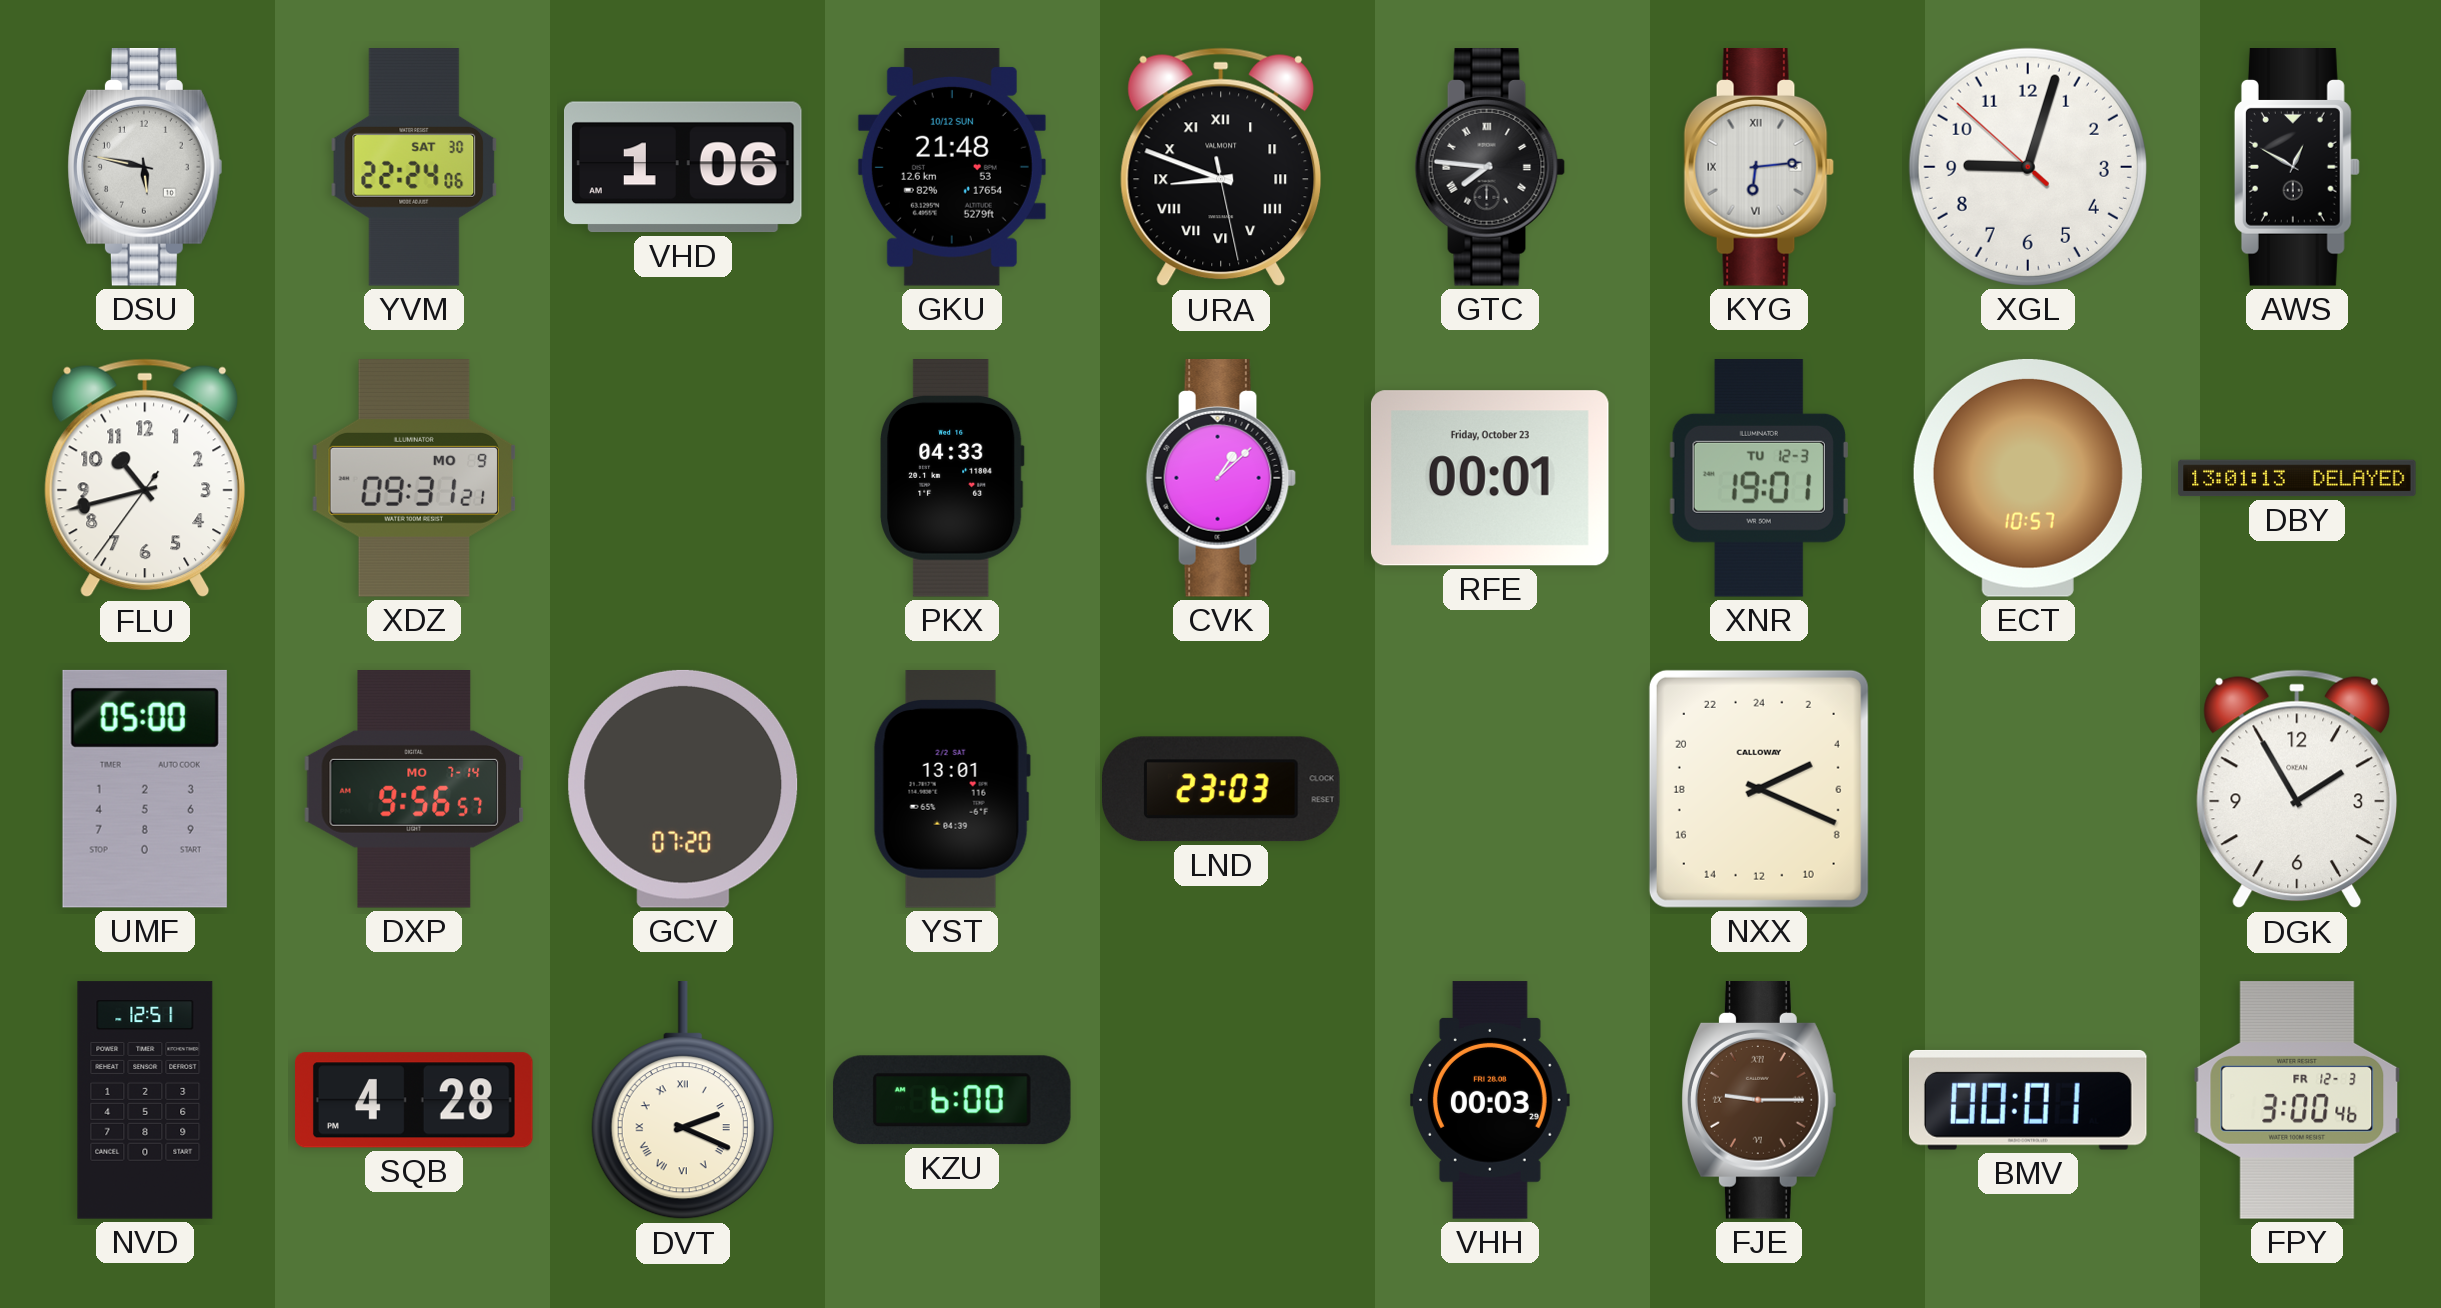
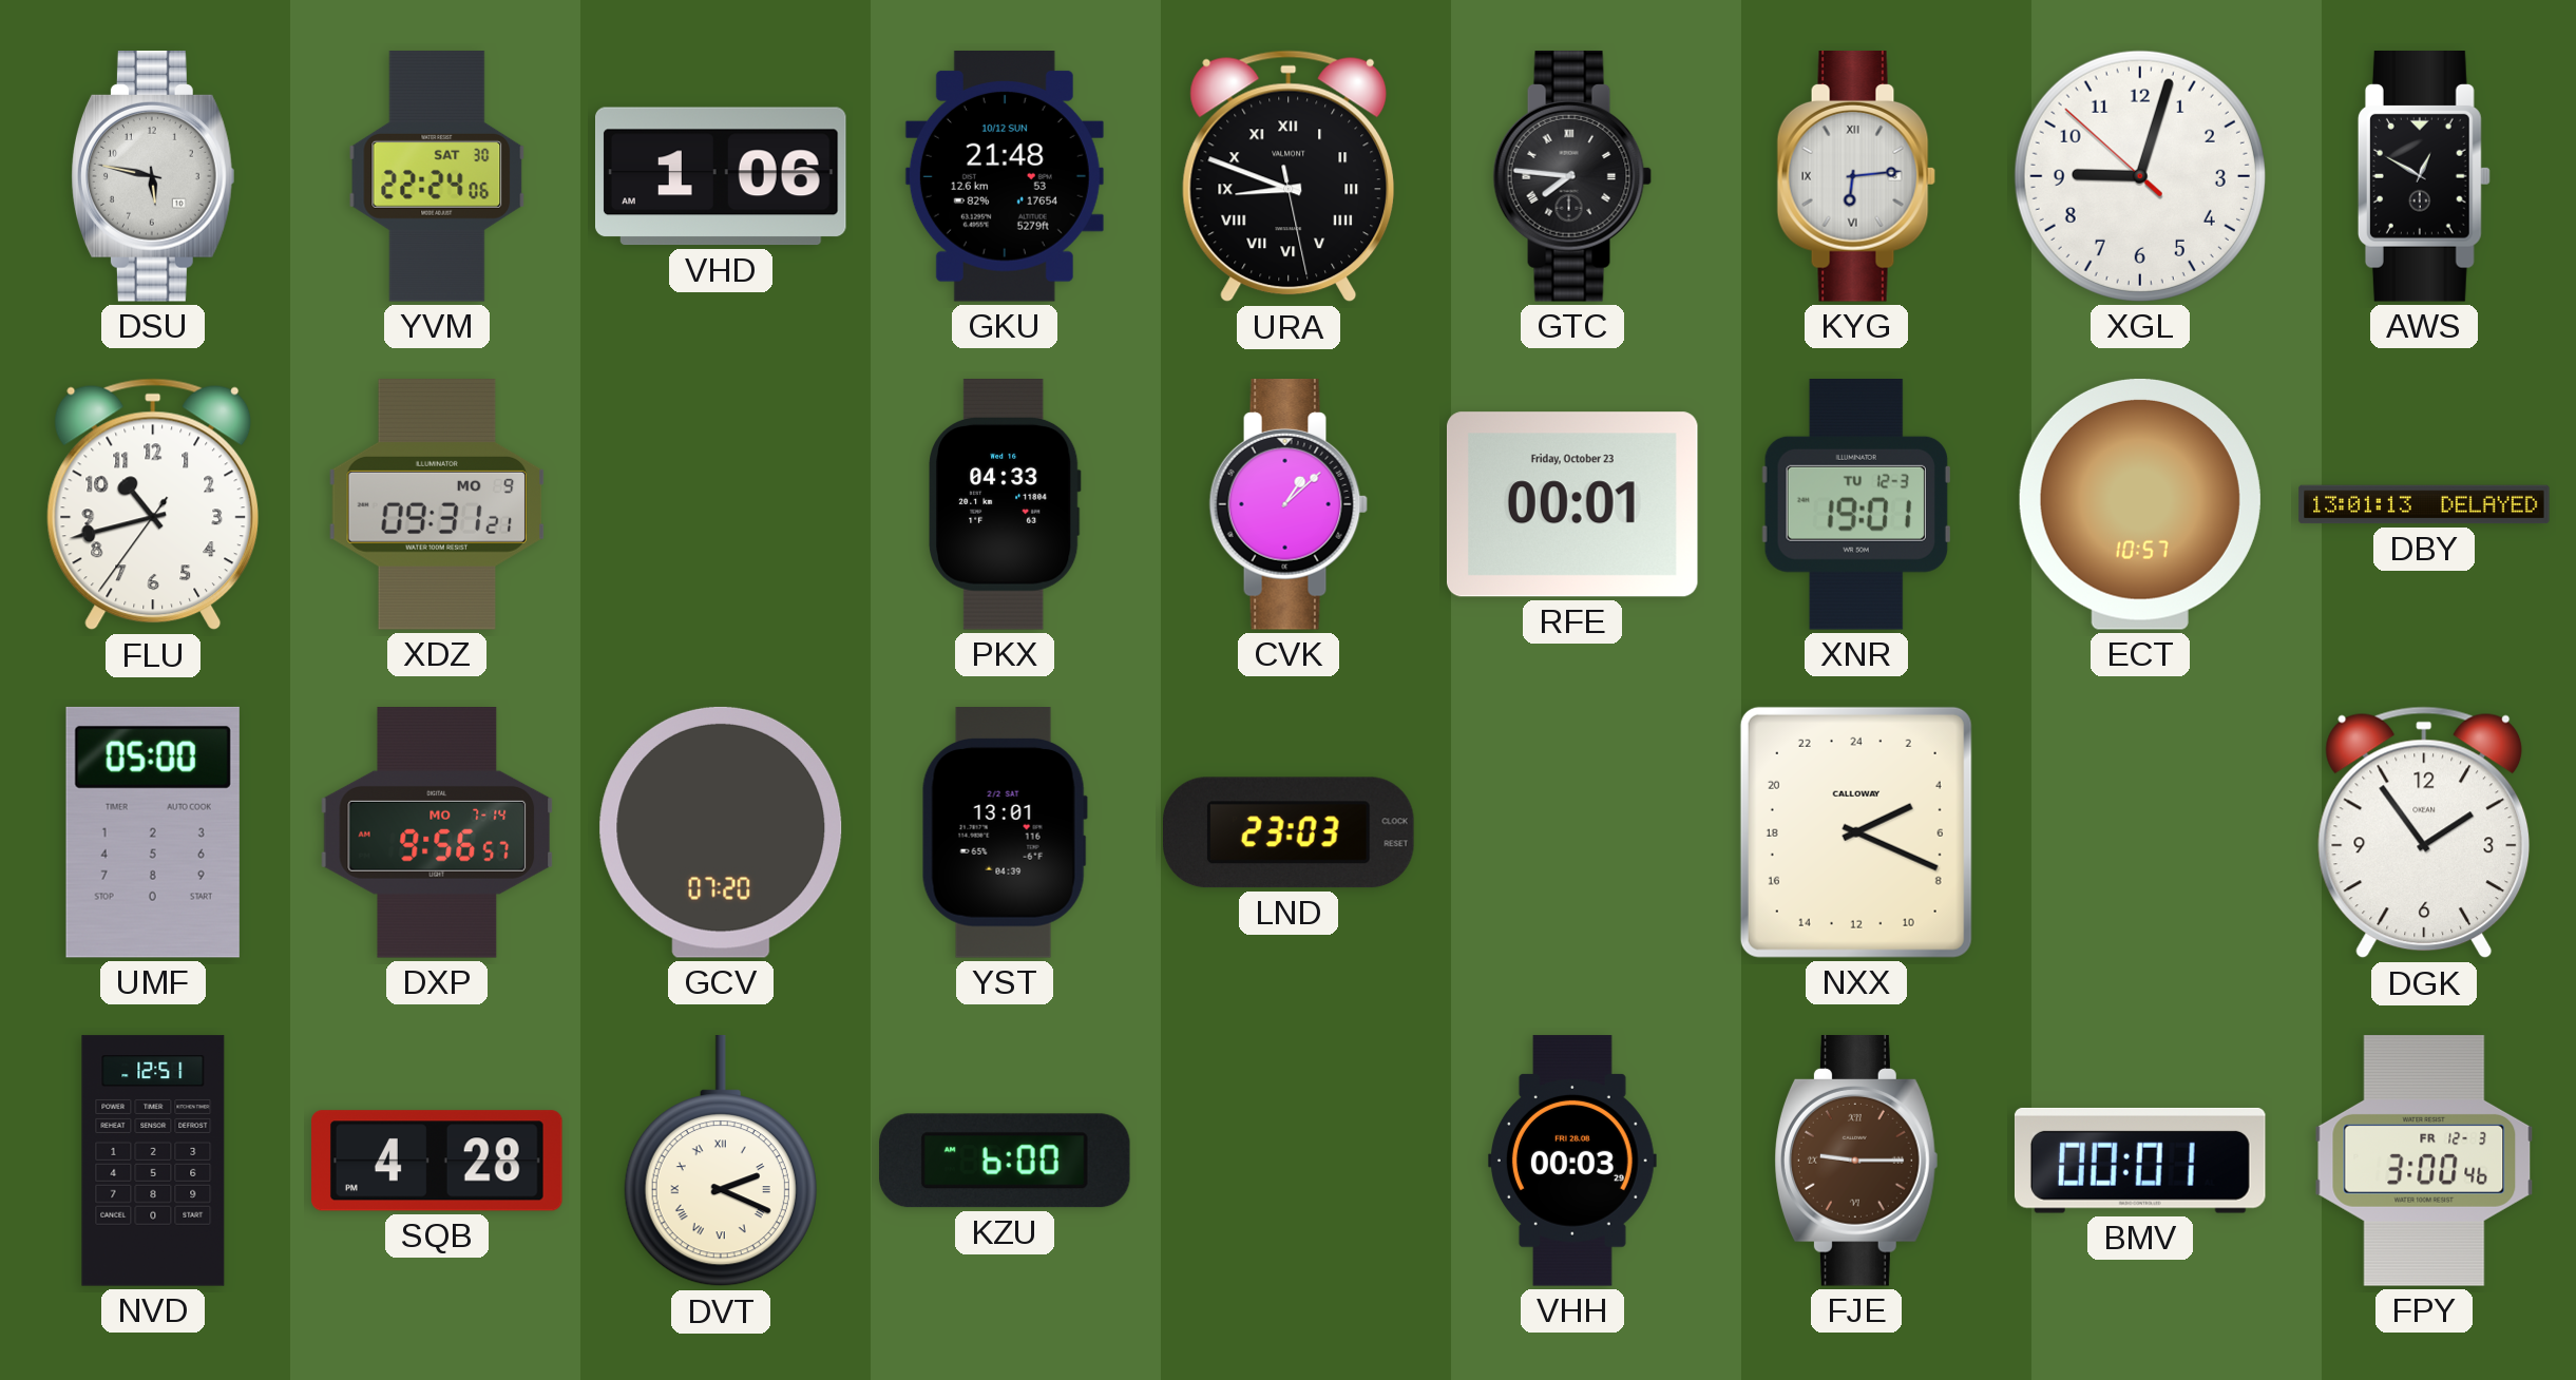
DGK: 1:55 -> 1:54
